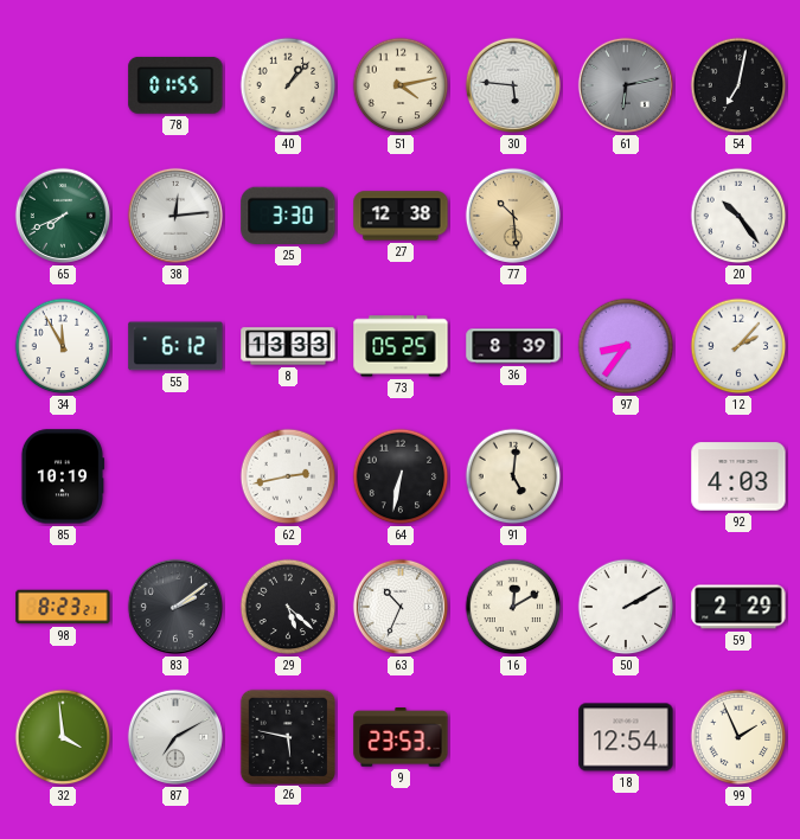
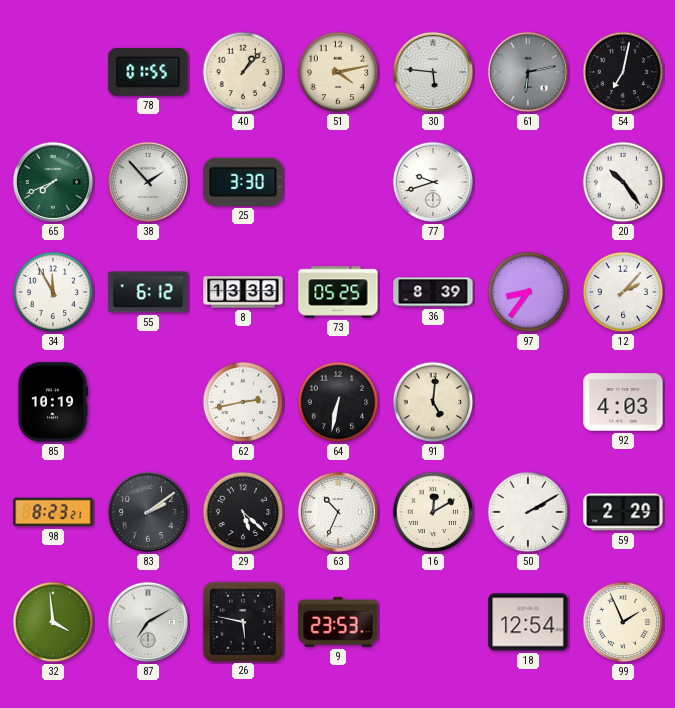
38: 12:14 -> 1:53
27: 12:38 -> none
77: 10:29 -> 9:42
77 dial: champagne -> white
